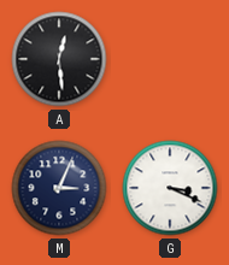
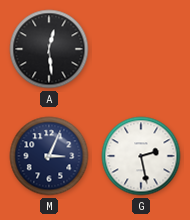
G: 3:19 -> 2:28
